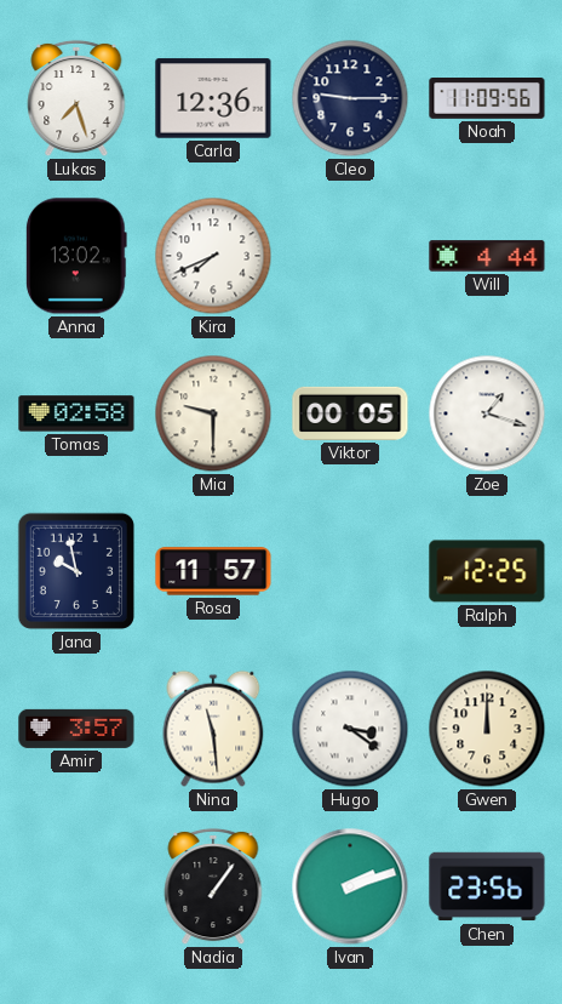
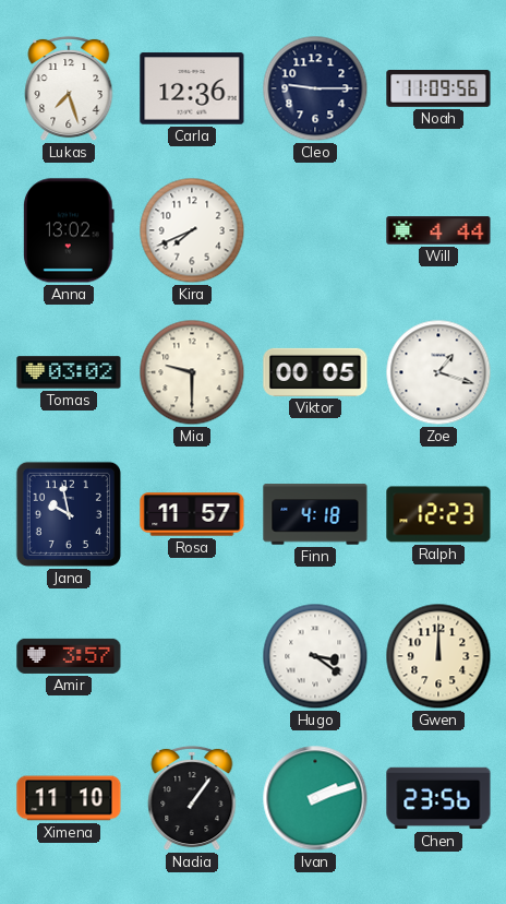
Tomas: 02:58 -> 03:02
Finn: none -> 4:18
Ralph: 12:25 -> 12:23
Nina: 11:29 -> none
Ximena: none -> 11:10
